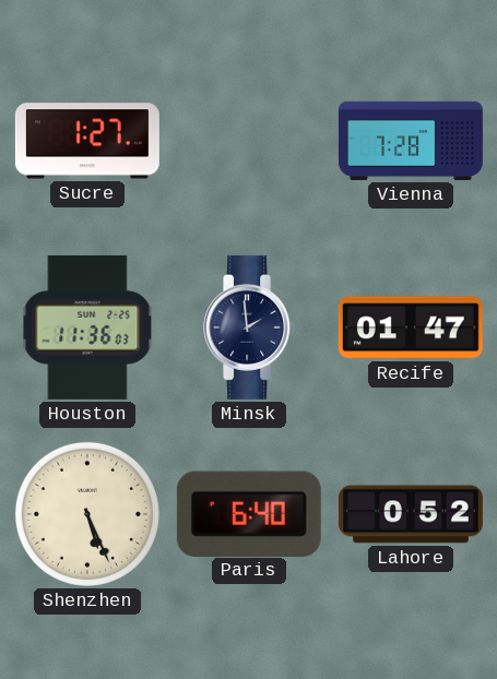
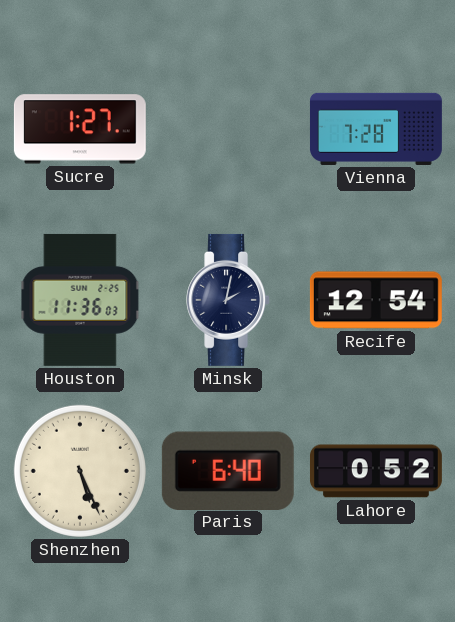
Minsk: 1:59 -> 2:02
Recife: 01:47 -> 12:54
